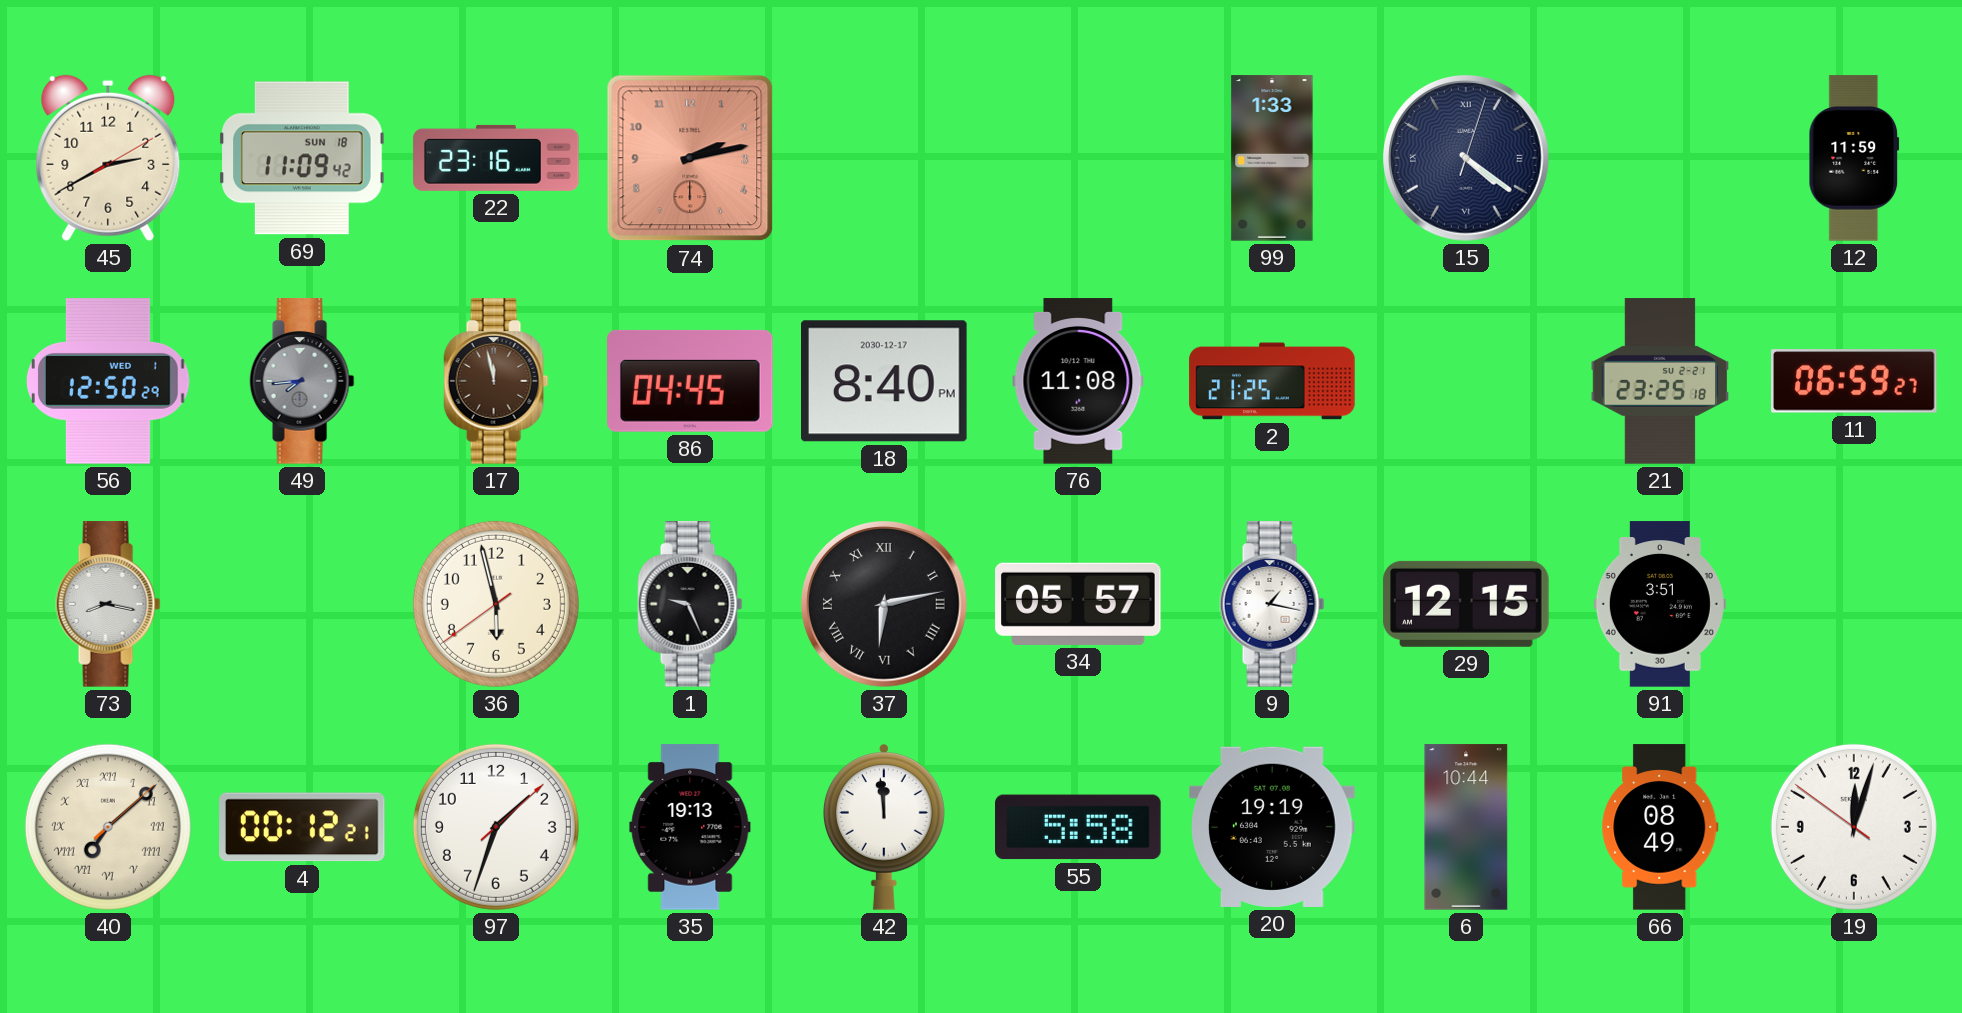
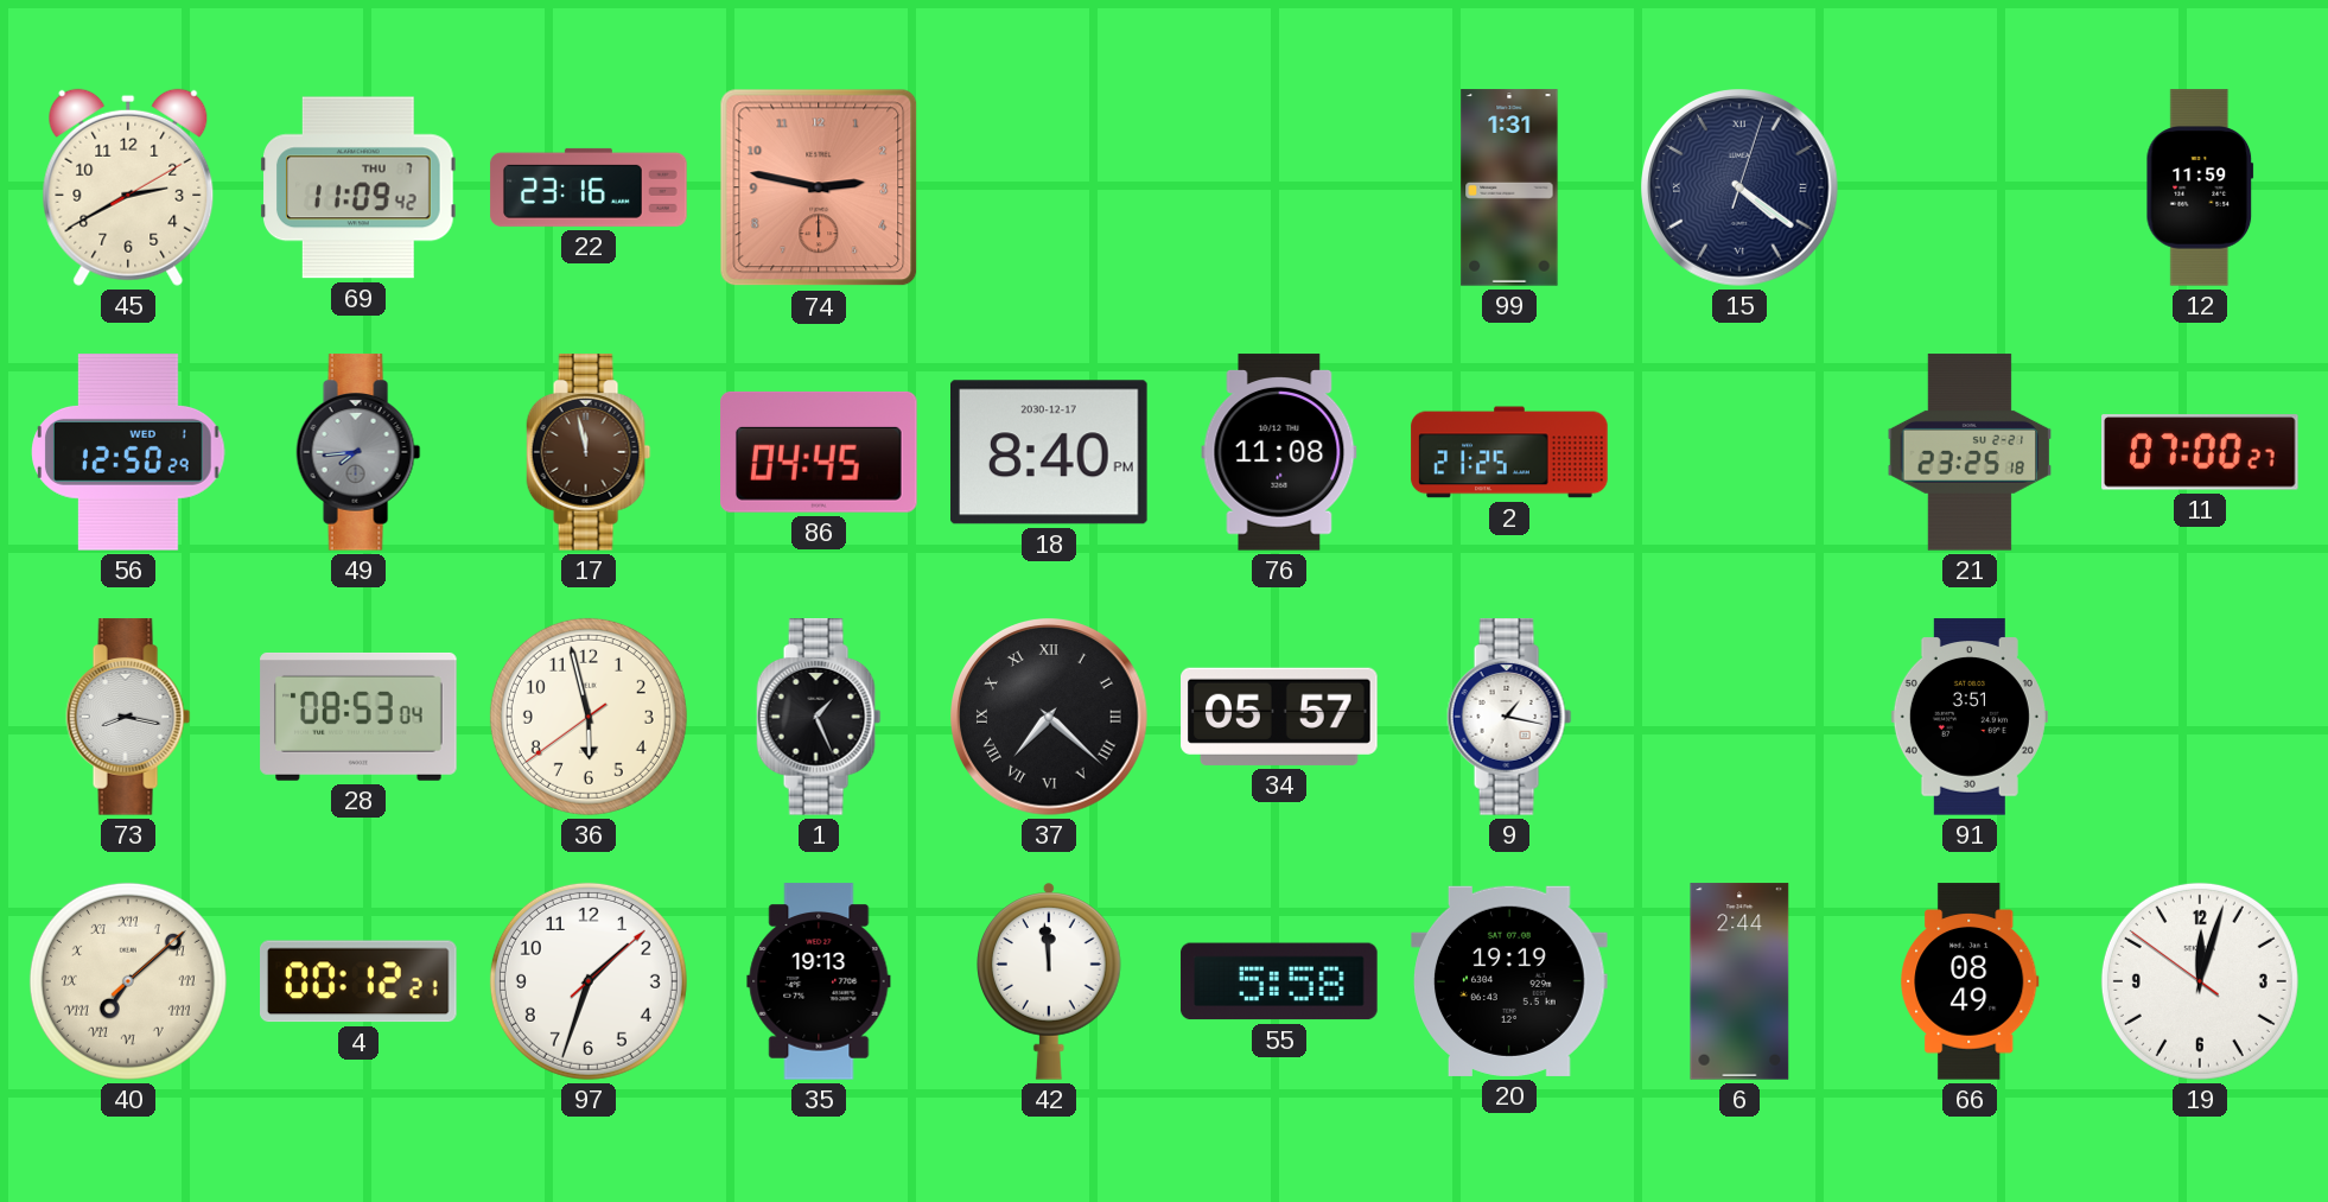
69 date: SUN 18 -> THU 7
74: 2:13 -> 2:47
99: 1:33 -> 1:31
11: 06:59 -> 07:00
28: none -> 08:53
1: 9:26 -> 1:26
37: 6:13 -> 7:22
29: 12:15 -> none
6: 10:44 -> 2:44
